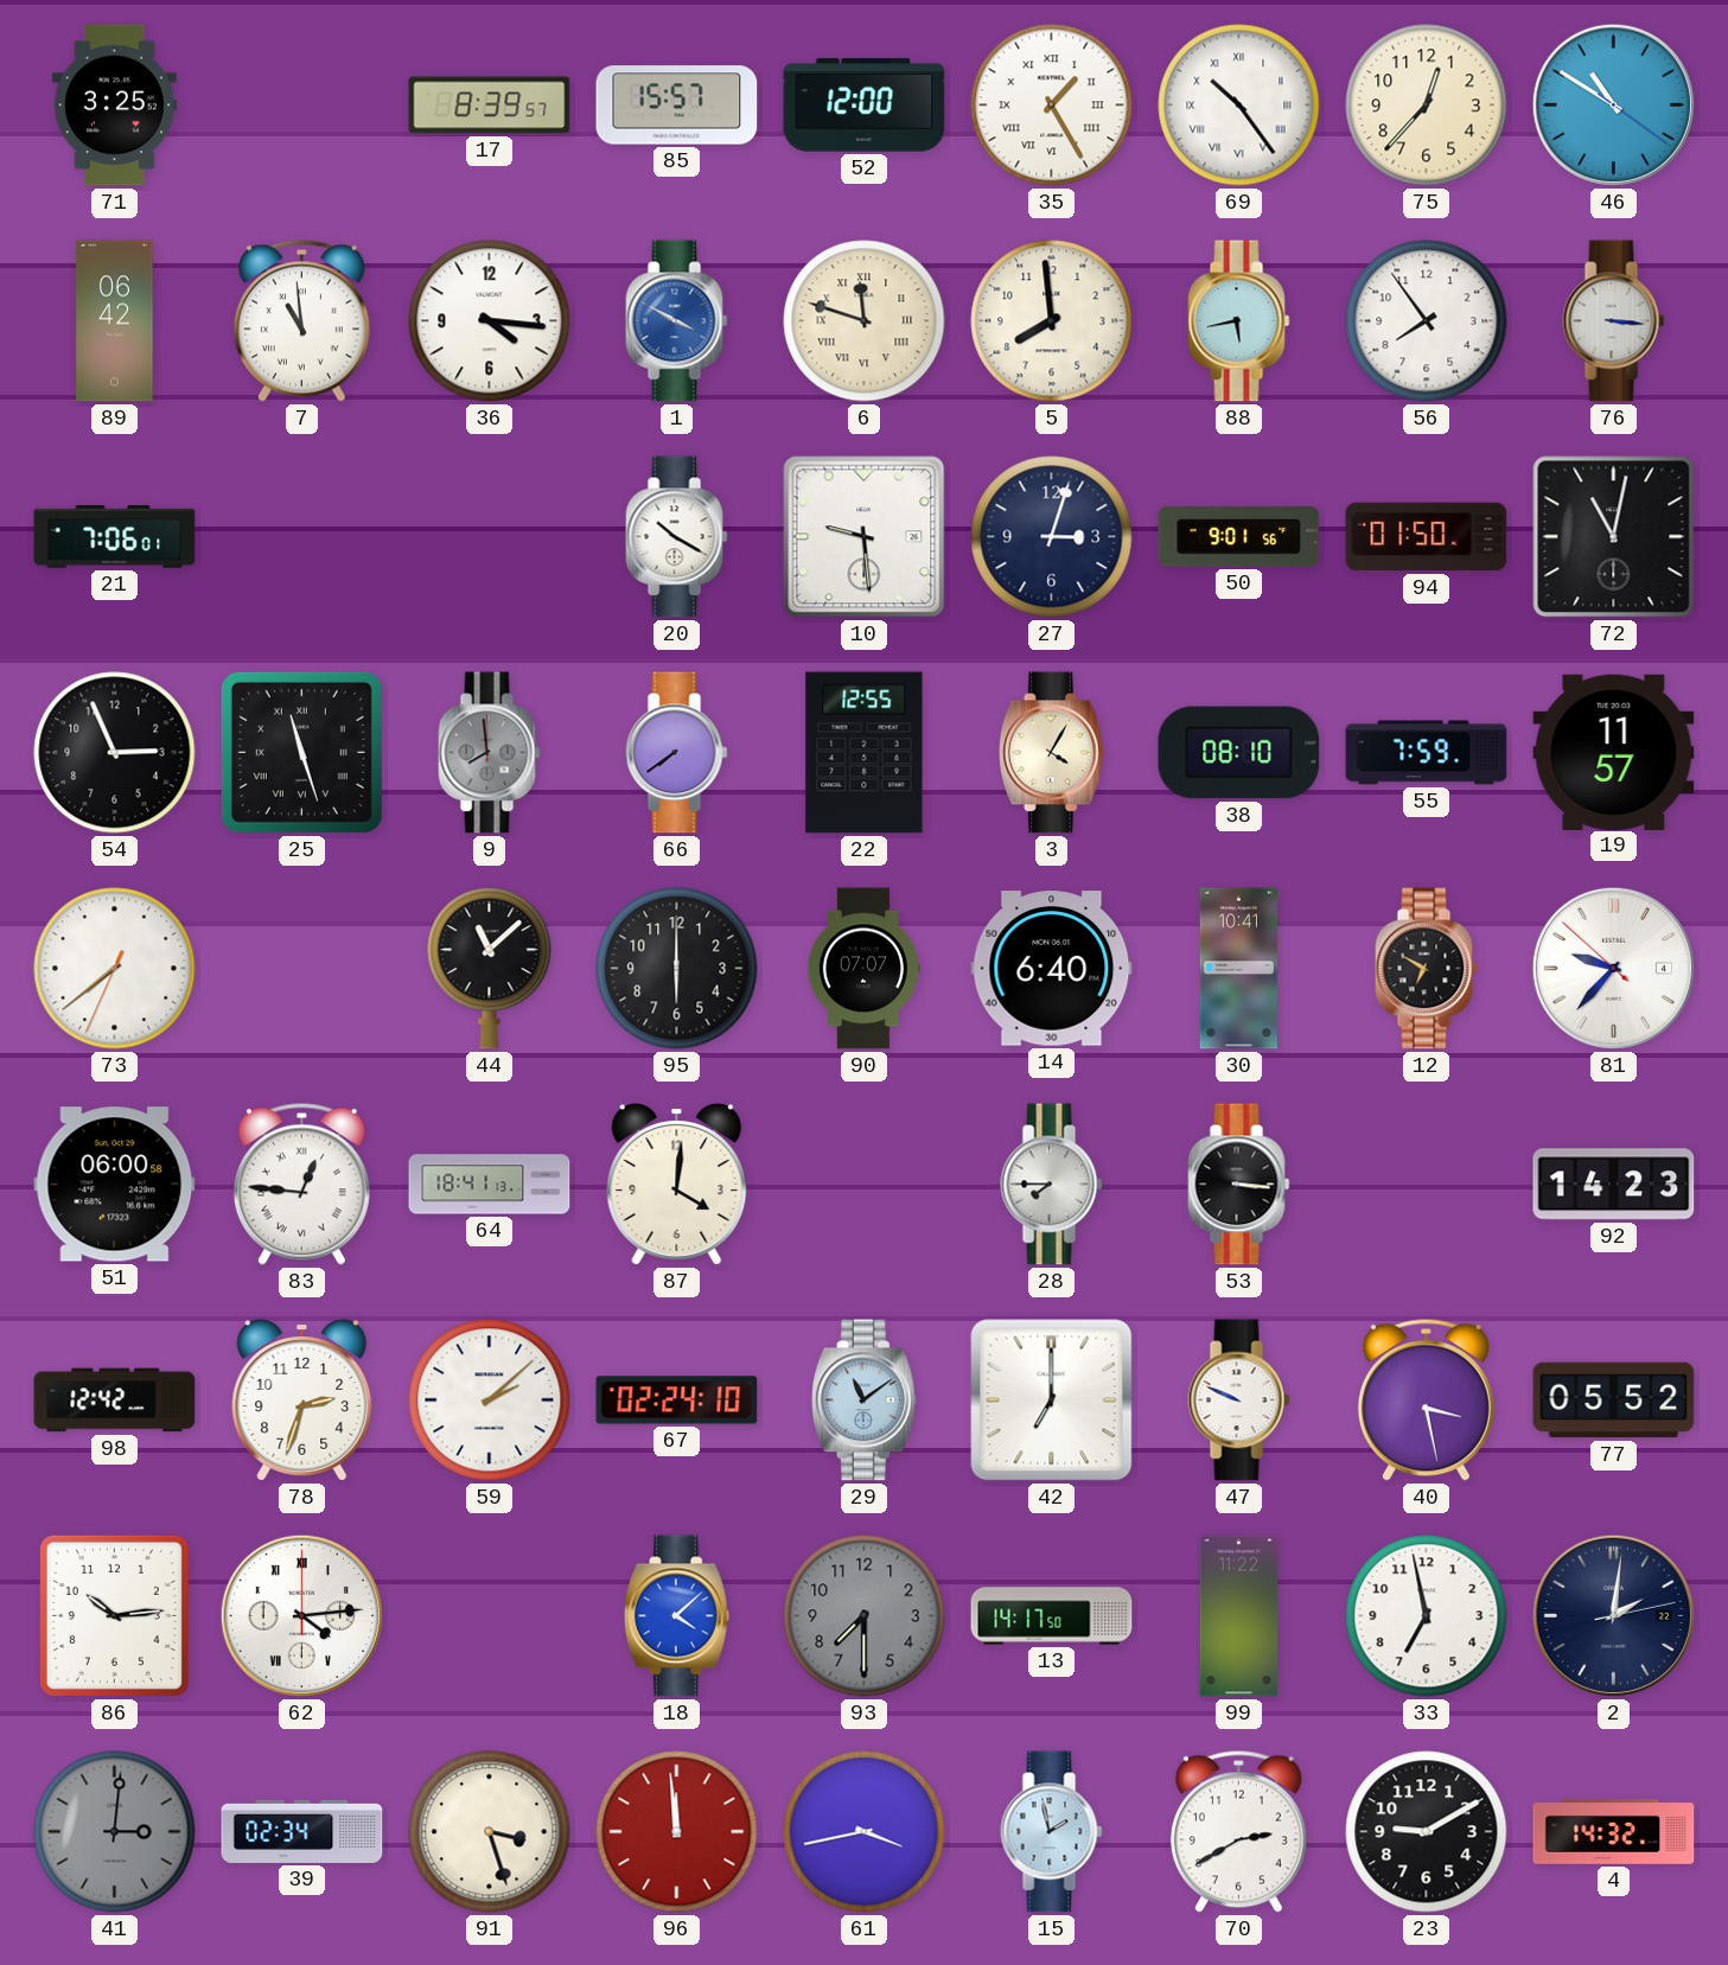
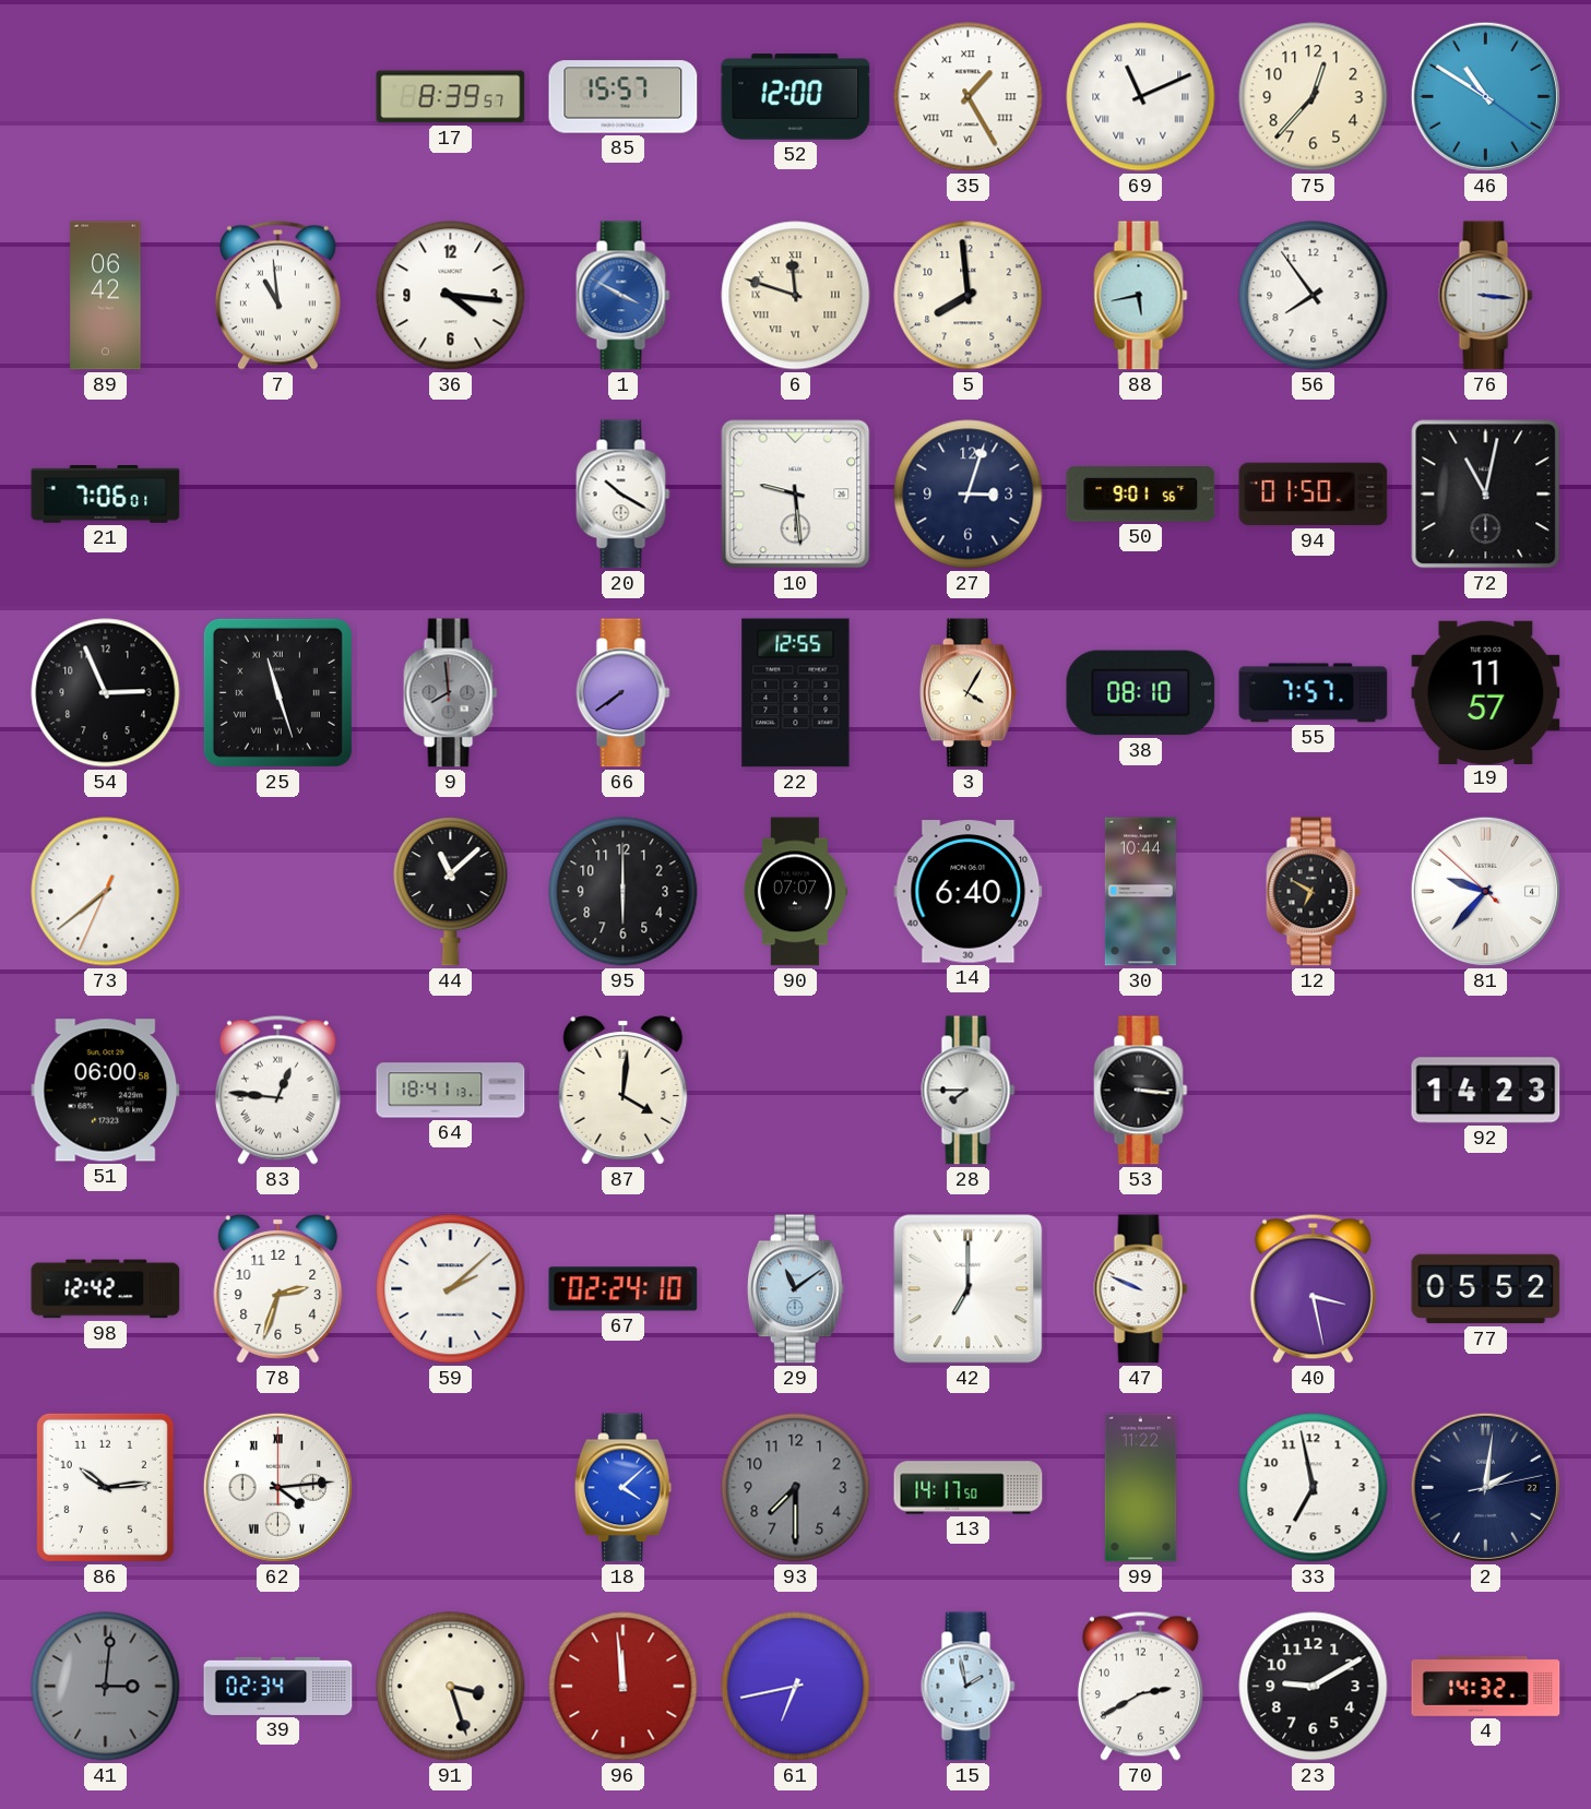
71: 3:25 -> none
69: 10:24 -> 11:11
55: 7:59 -> 7:57
30: 10:41 -> 10:44
61: 3:43 -> 6:43
